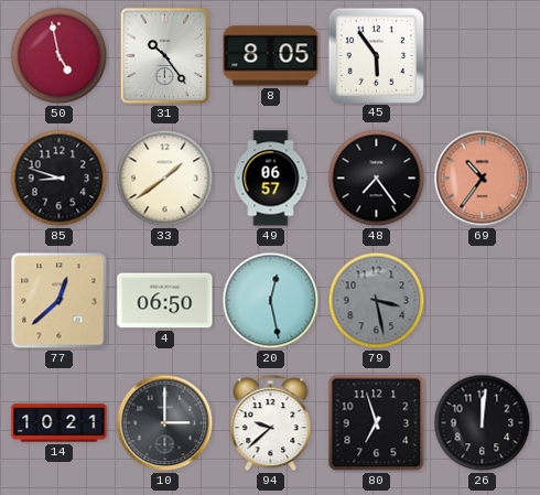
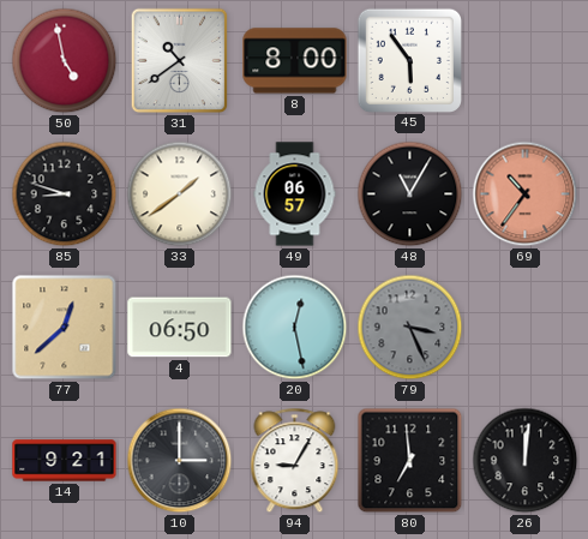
31: 10:24 -> 10:39
8: 8:05 -> 8:00
48: 7:24 -> 11:05
79: 3:28 -> 3:26
14: 10:21 -> 9:21
94: 9:38 -> 9:05
80: 6:57 -> 6:59
